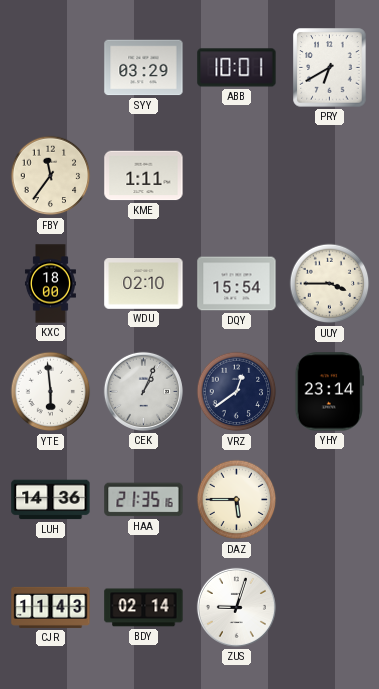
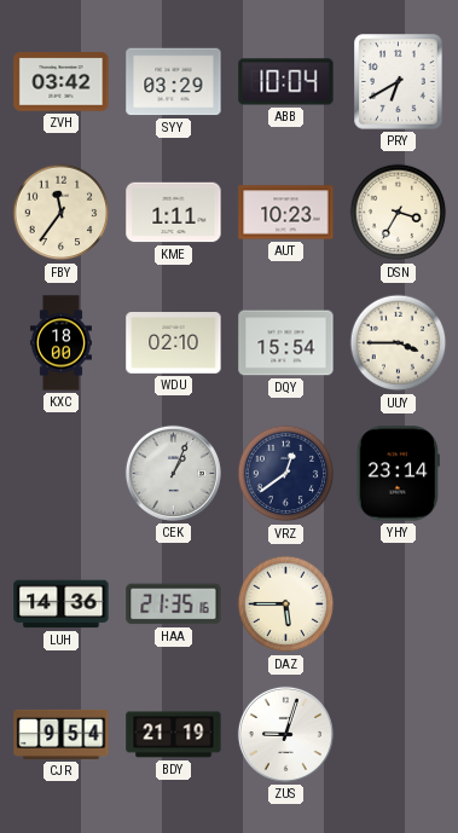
ZVH: none -> 03:42
ABB: 10:01 -> 10:04
AUT: none -> 10:23
DSN: none -> 3:35
YTE: 5:59 -> none
CJR: 11:43 -> 9:54
BDY: 02:14 -> 21:19
